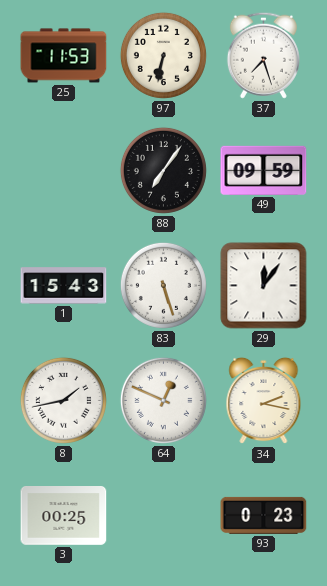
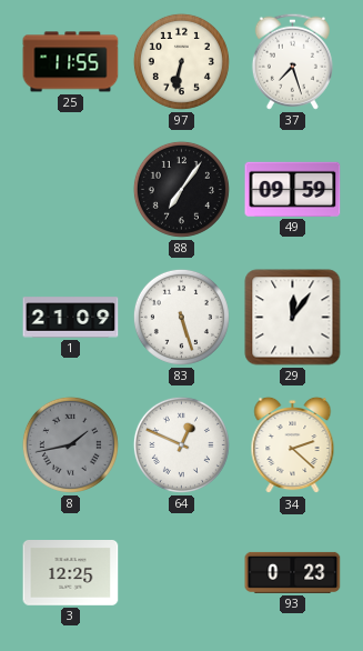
25: 11:53 -> 11:55
1: 15:43 -> 21:09
8 dial: white -> grey
34: 2:17 -> 2:22
3: 00:25 -> 12:25
